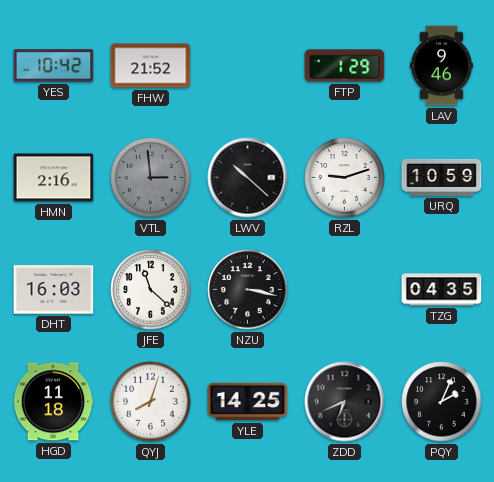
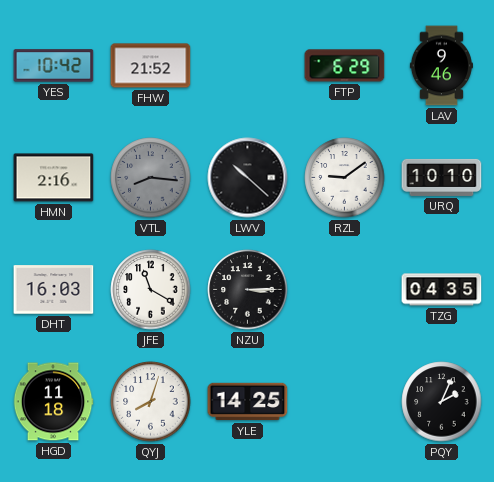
FTP: 1:29 -> 6:29
VTL: 2:59 -> 8:16
RZL: 9:12 -> 9:09
URQ: 10:59 -> 10:10
JFE: 11:22 -> 11:20
NZU: 3:17 -> 3:15
ZDD: 6:41 -> none
